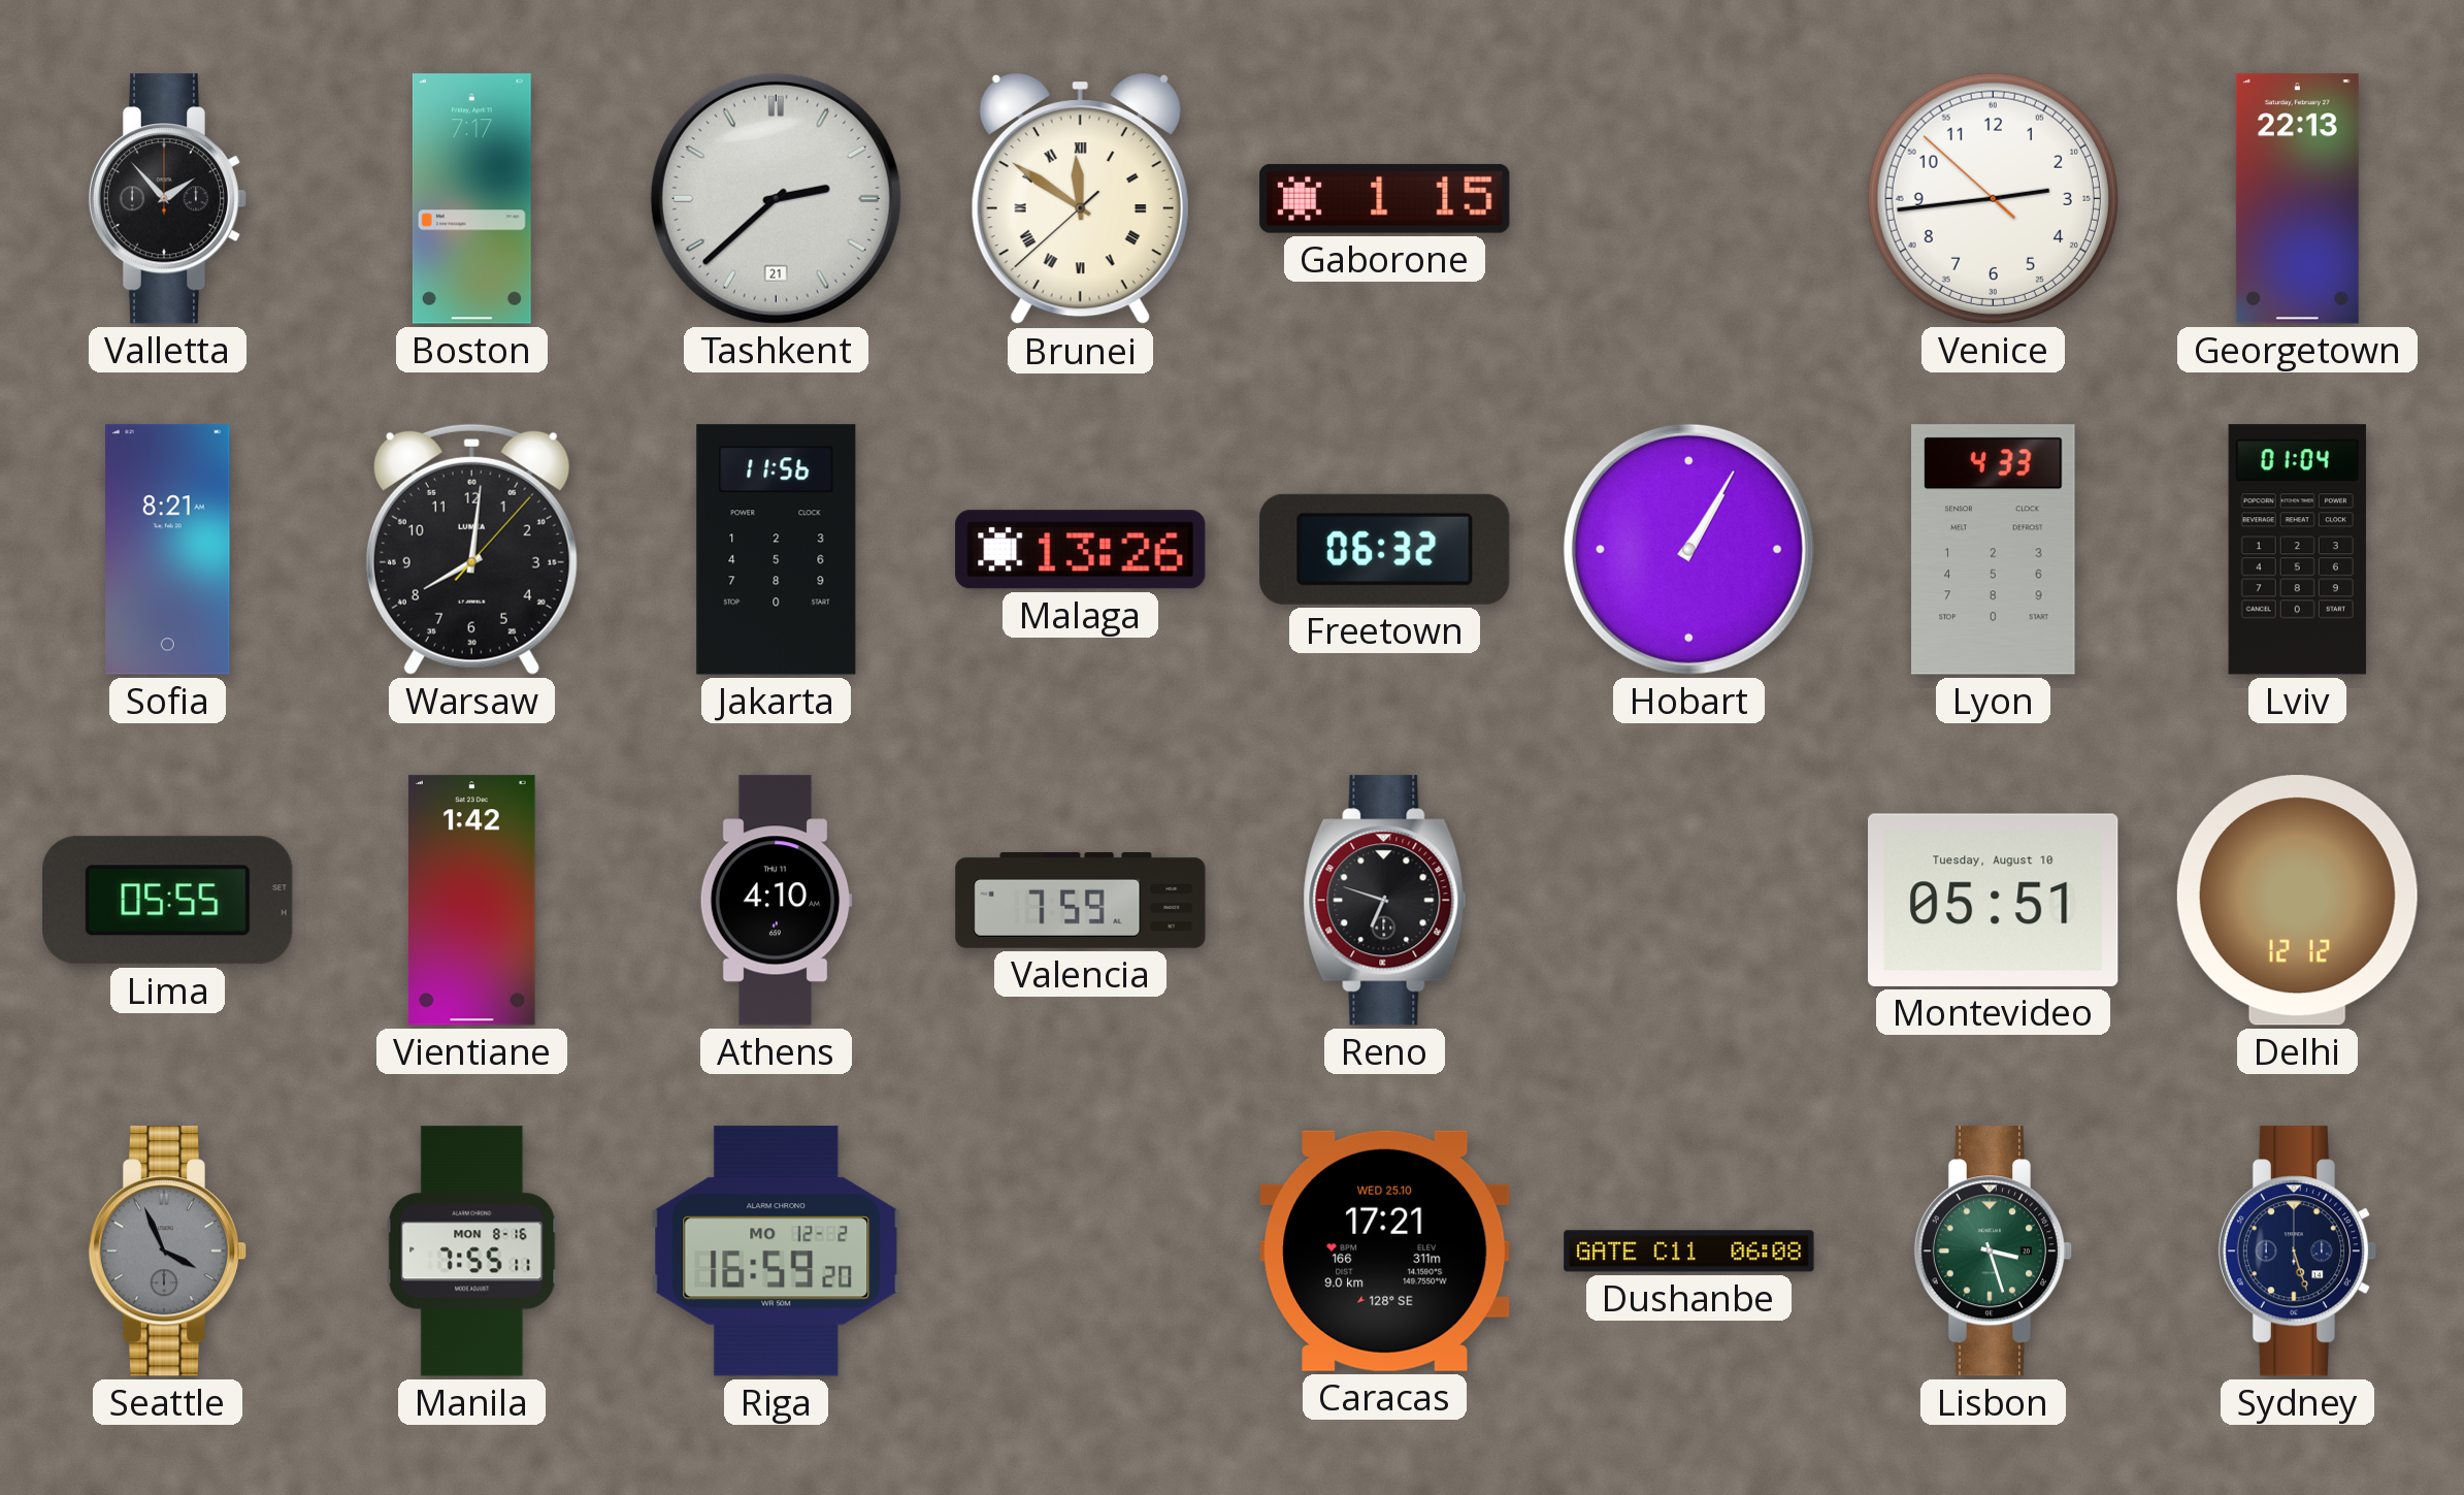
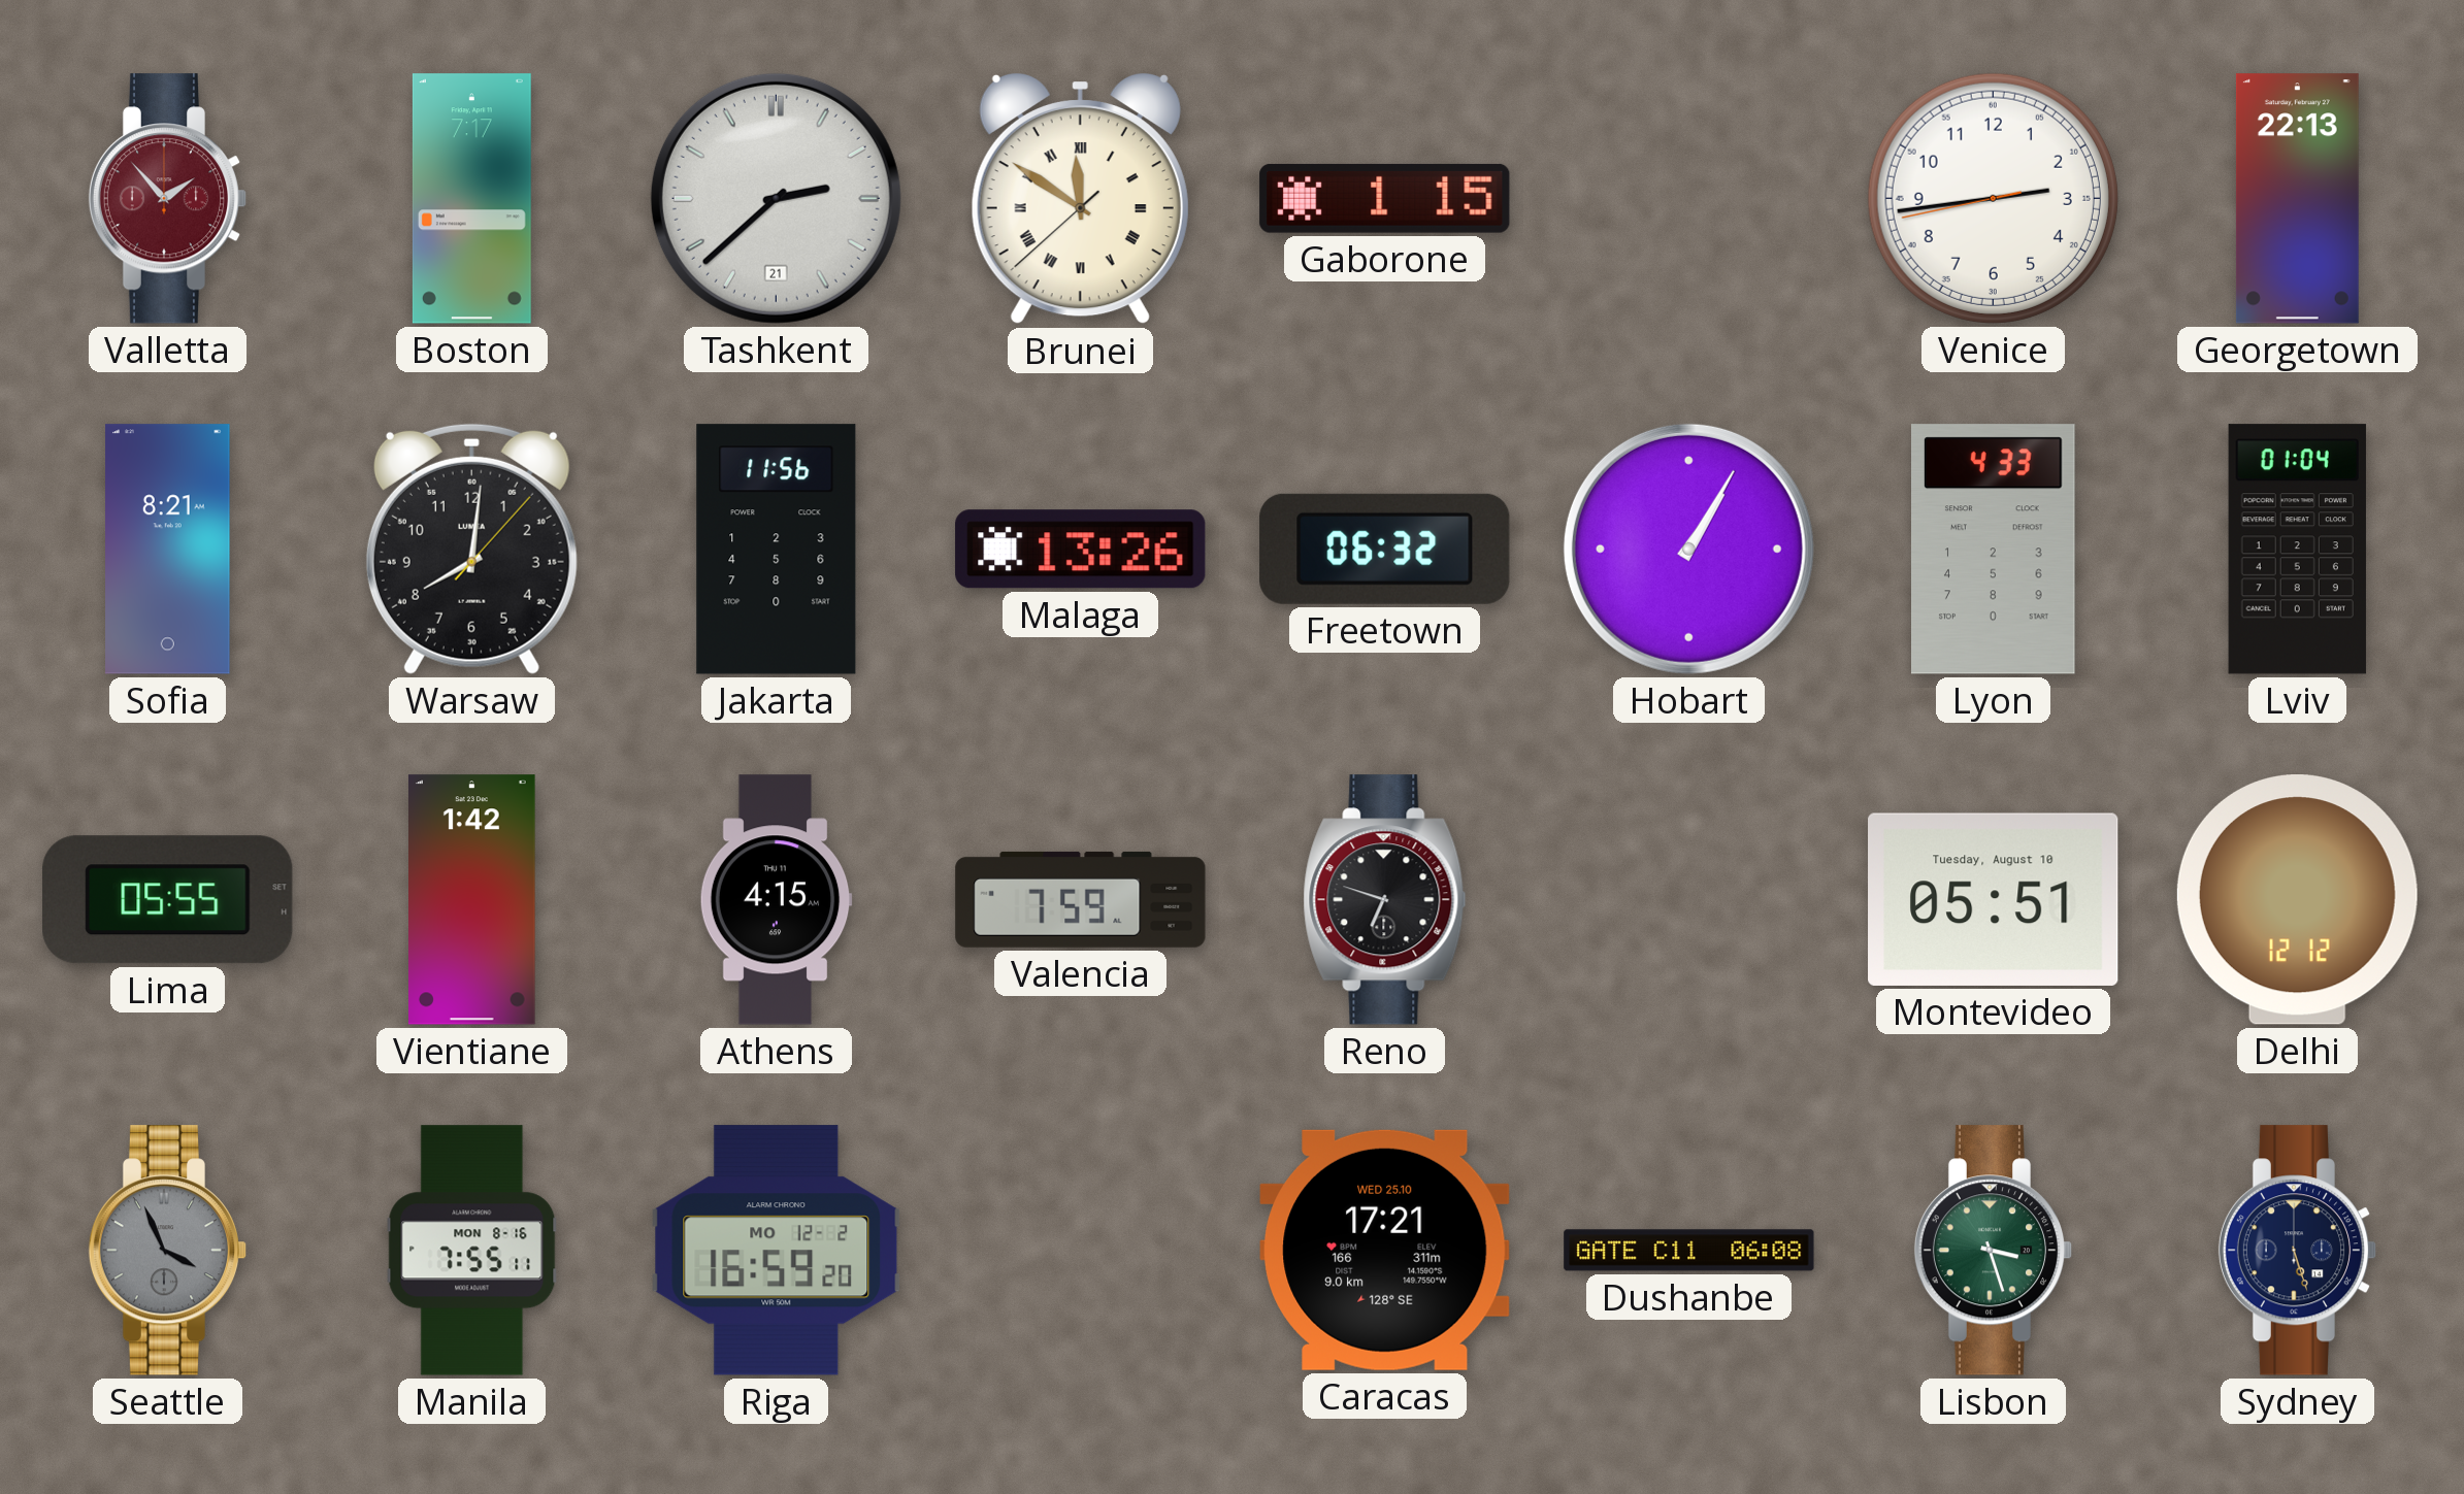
Valletta dial: black -> burgundy
Venice: 2:43:52 -> 2:43:43
Athens: 4:10 -> 4:15
